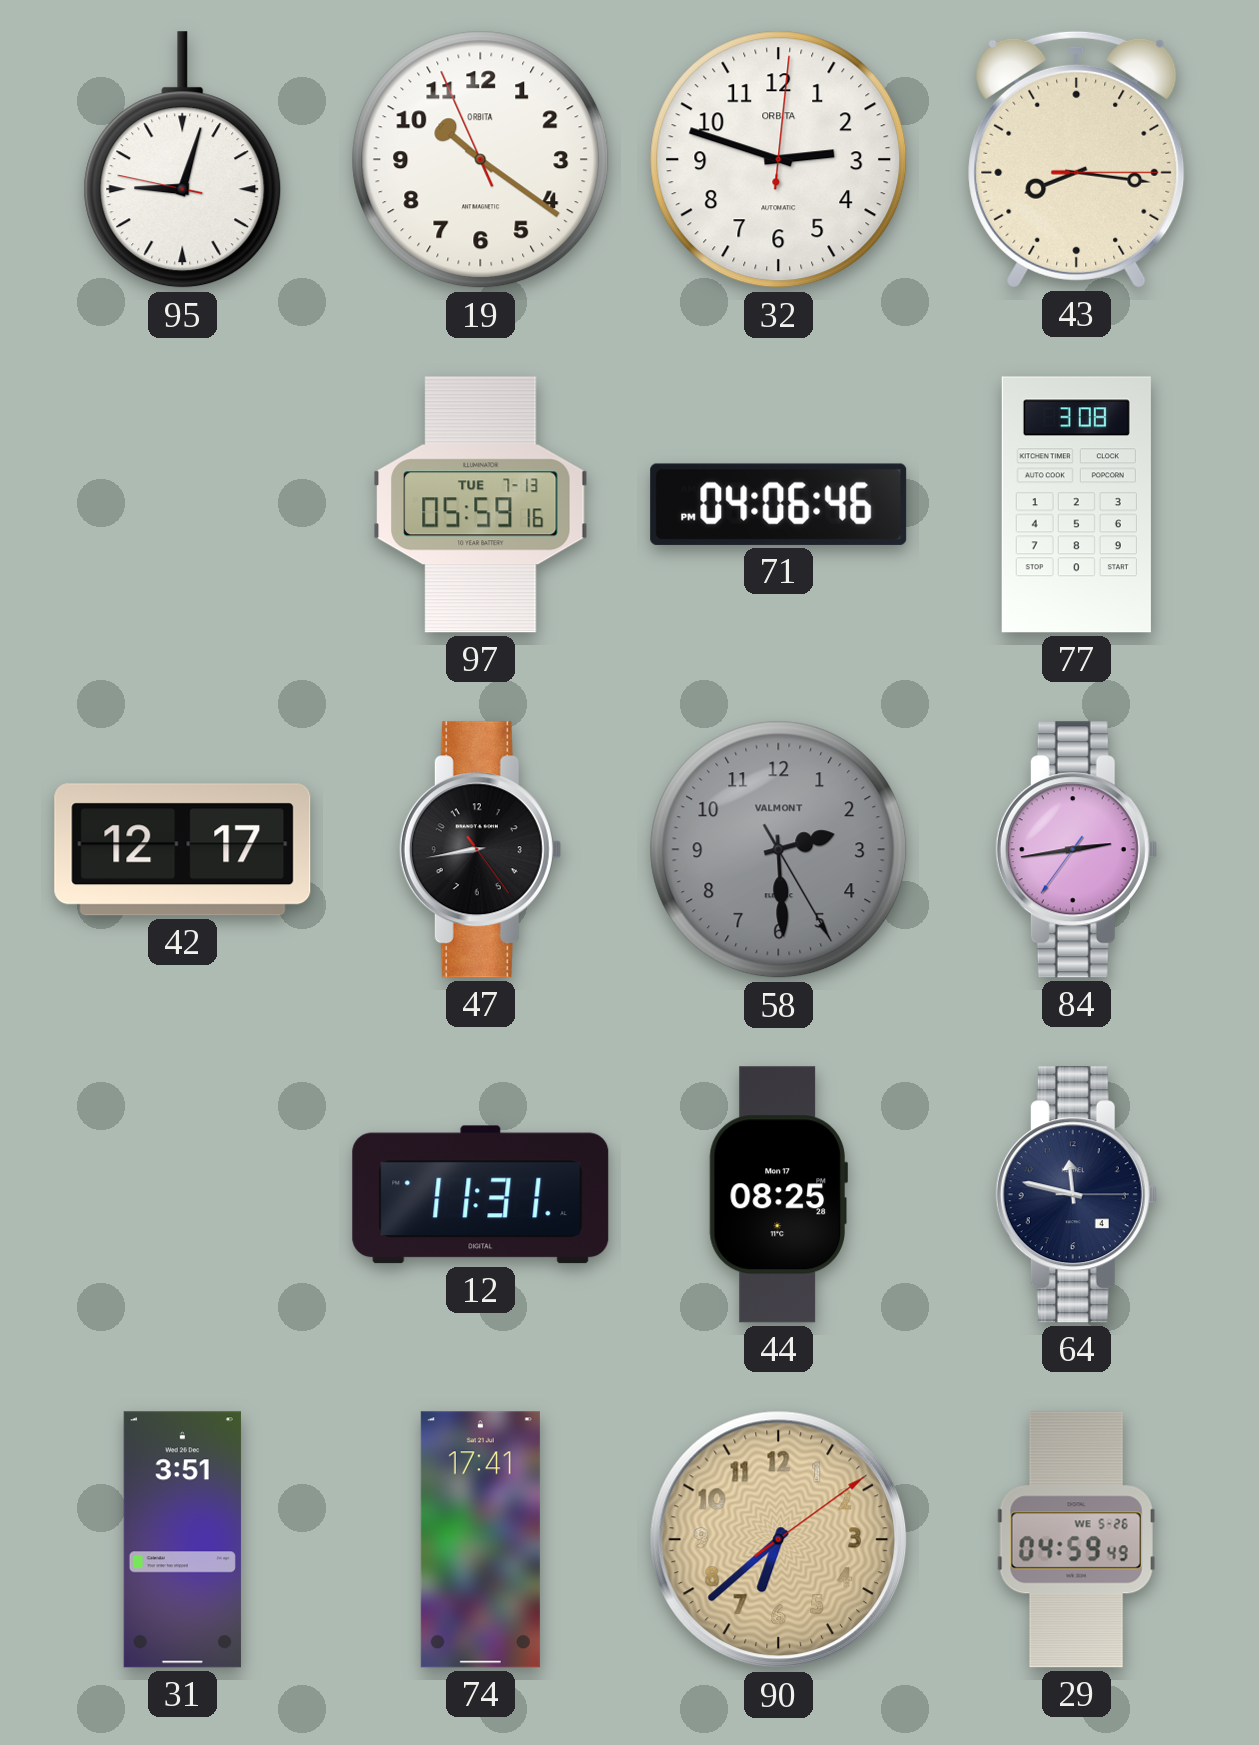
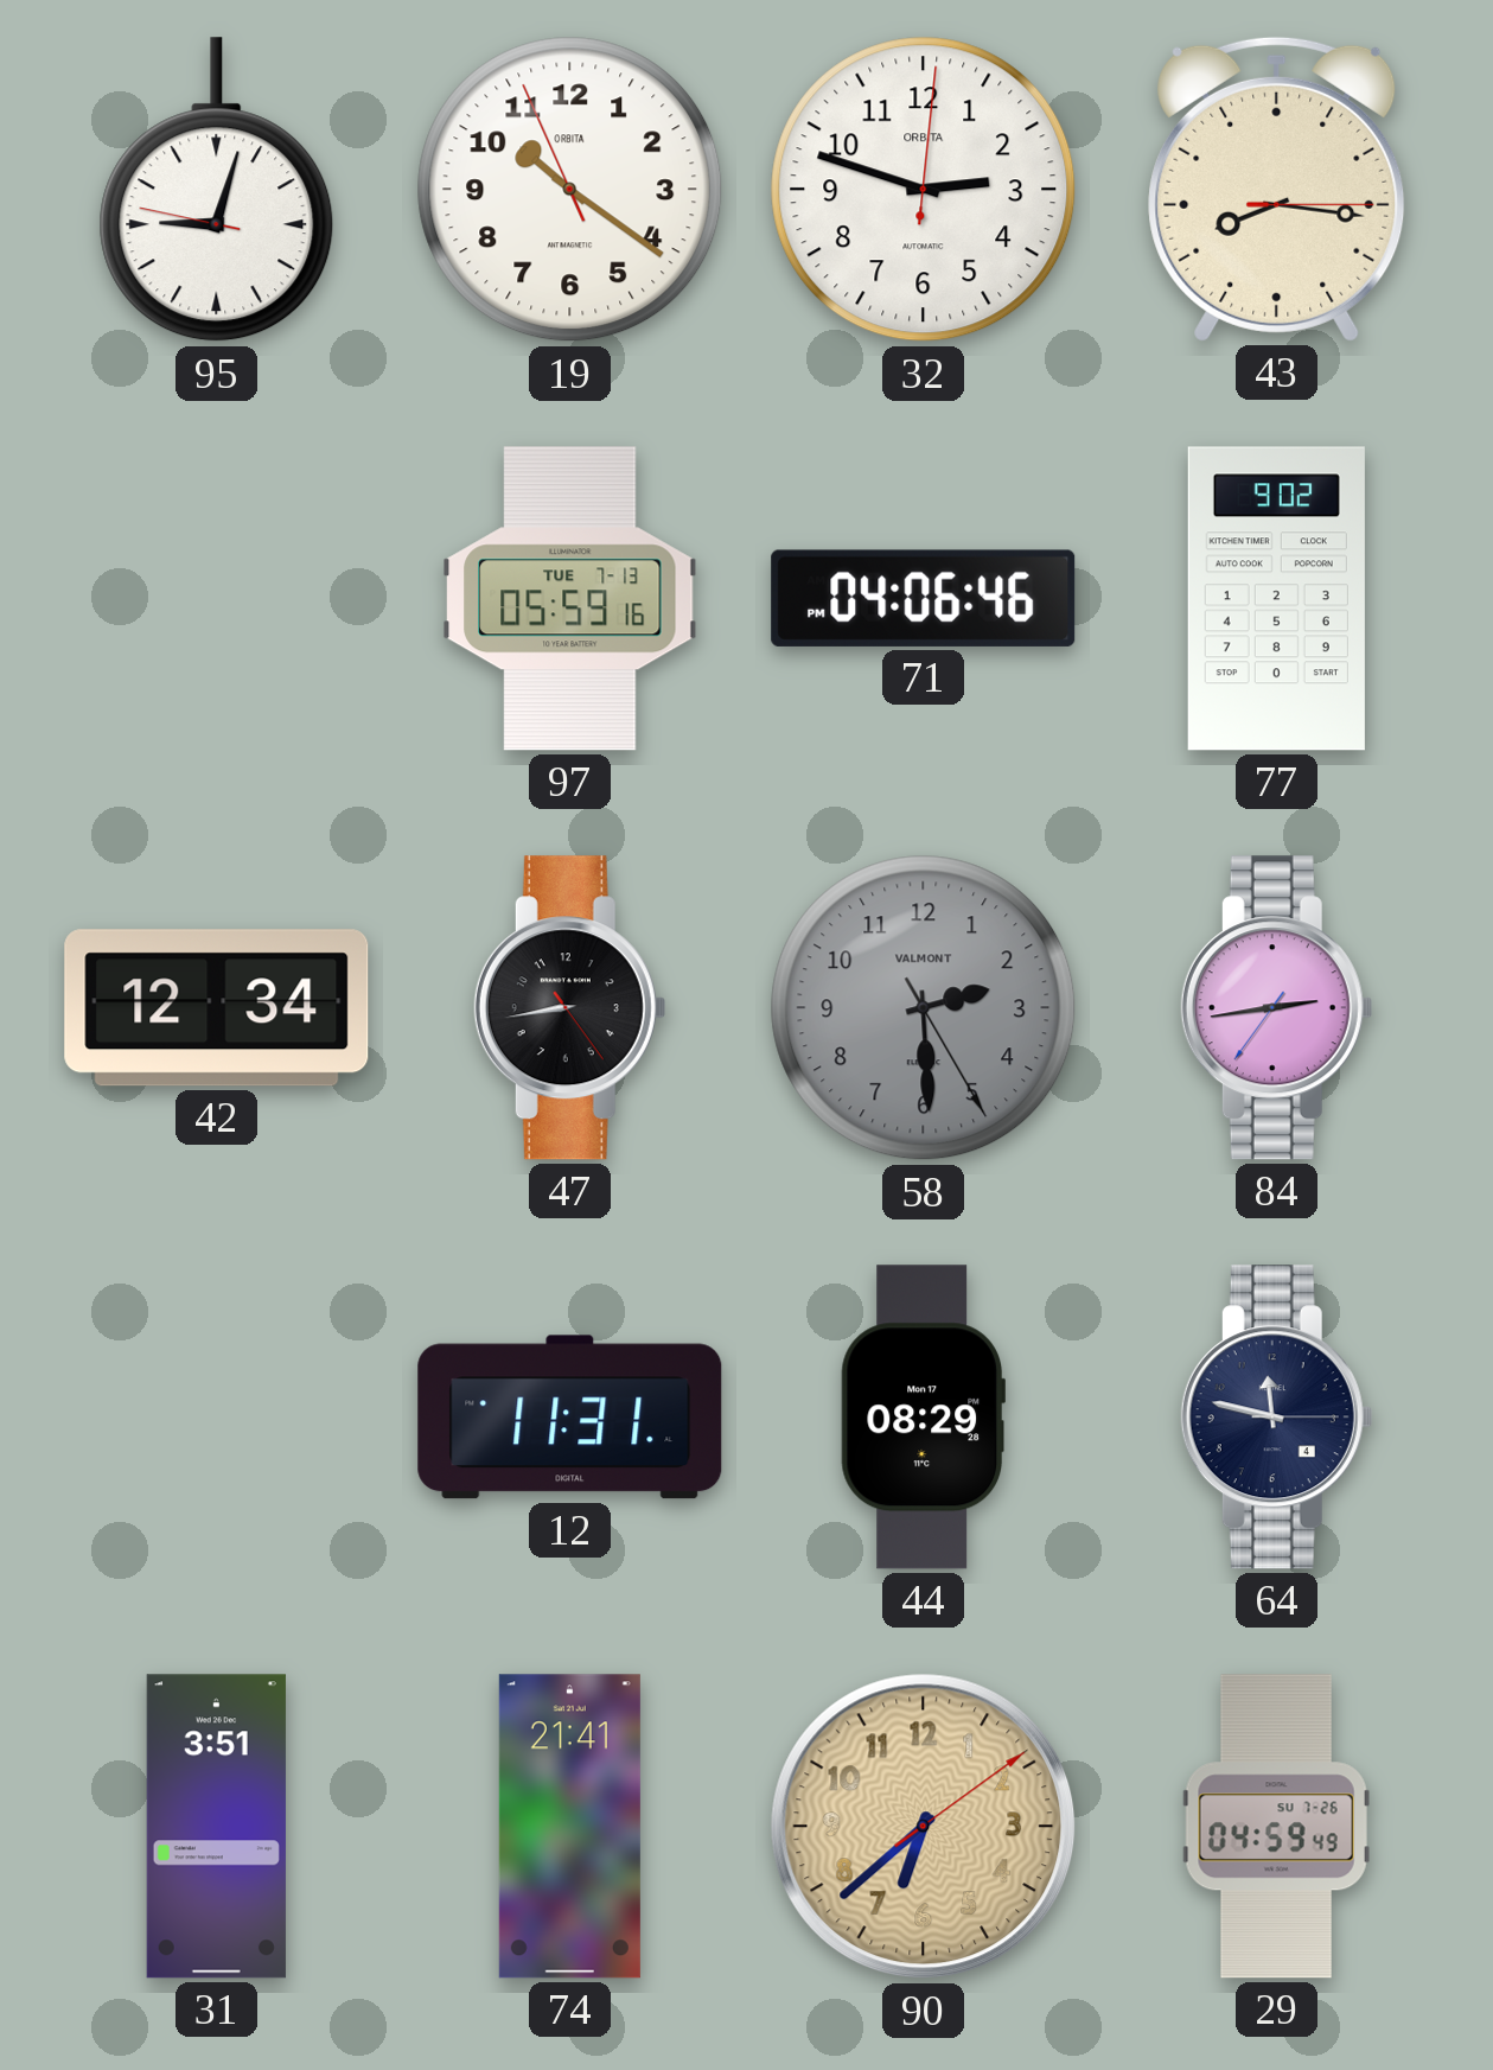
77: 3:08 -> 9:02
42: 12:17 -> 12:34
44: 08:25 -> 08:29
74: 17:41 -> 21:41
29 date: WE 5-26 -> SU 7-26
